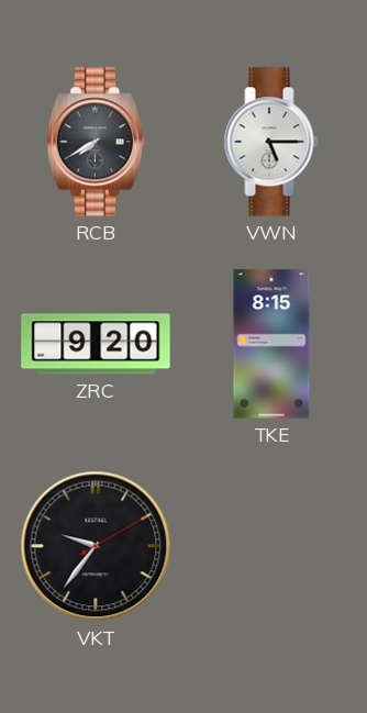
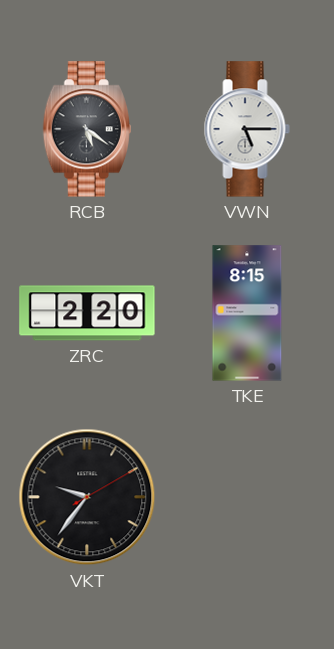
RCB: 7:40 -> 5:21
ZRC: 9:20 -> 2:20
